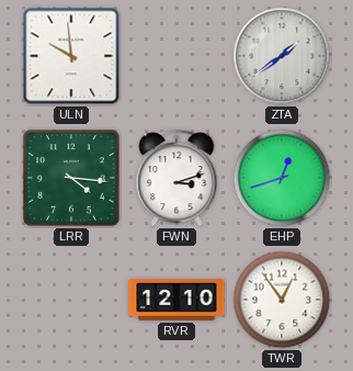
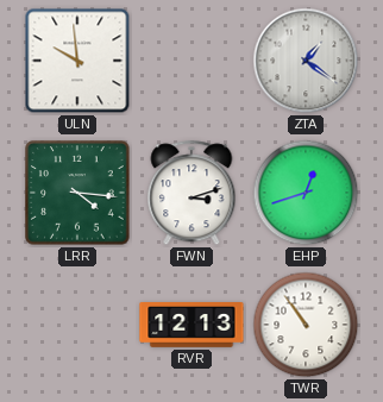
ZTA: 1:39 -> 1:21
RVR: 12:10 -> 12:13
TWR: 12:54 -> 10:54
